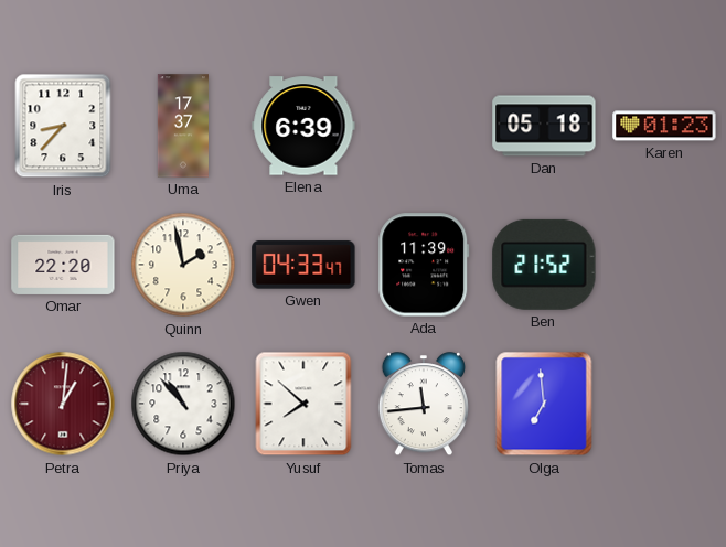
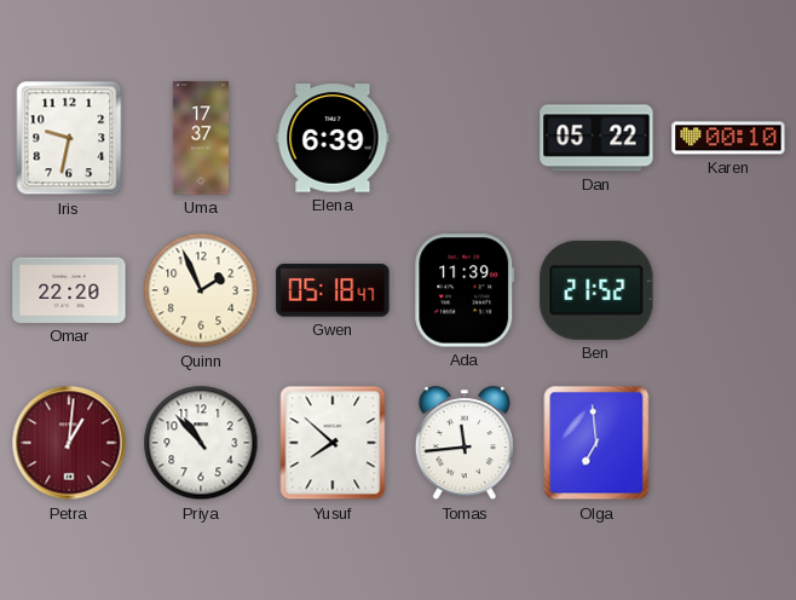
Iris: 8:37 -> 9:32
Dan: 05:18 -> 05:22
Karen: 01:23 -> 00:10
Quinn: 1:58 -> 1:56
Gwen: 04:33 -> 05:18
